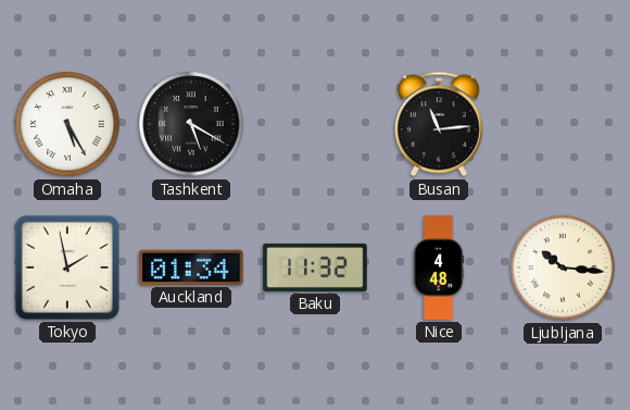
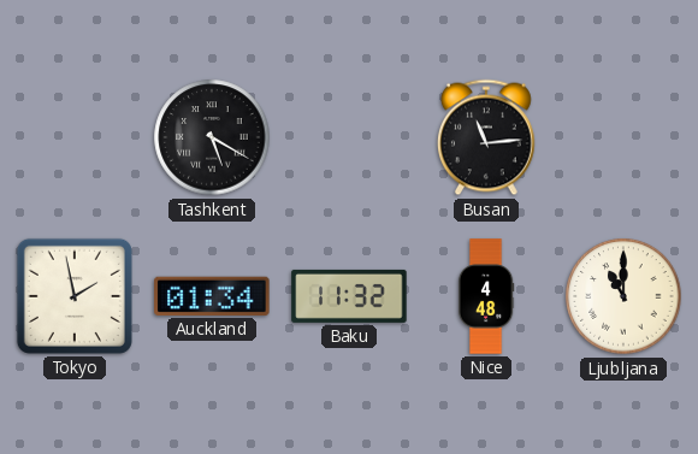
Omaha: 5:25 -> none
Ljubljana: 10:16 -> 11:00
